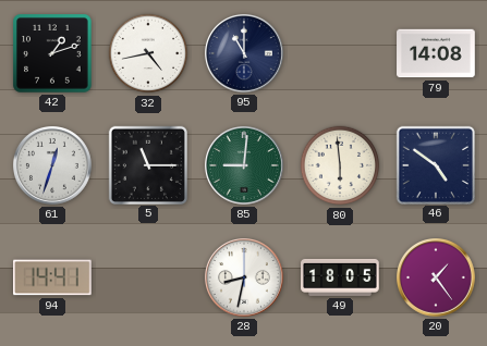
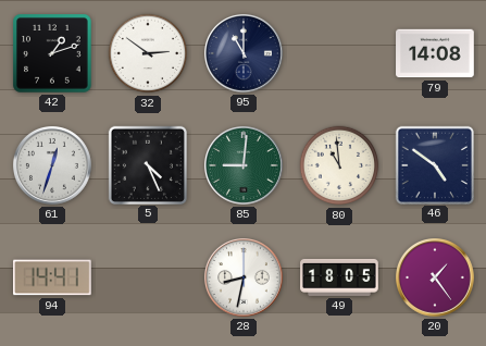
32: 4:43 -> 2:51
5: 11:15 -> 4:26
80: 5:59 -> 10:59
